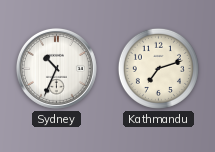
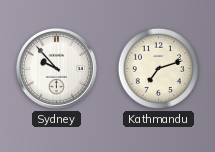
Sydney: 10:34 -> 9:53
